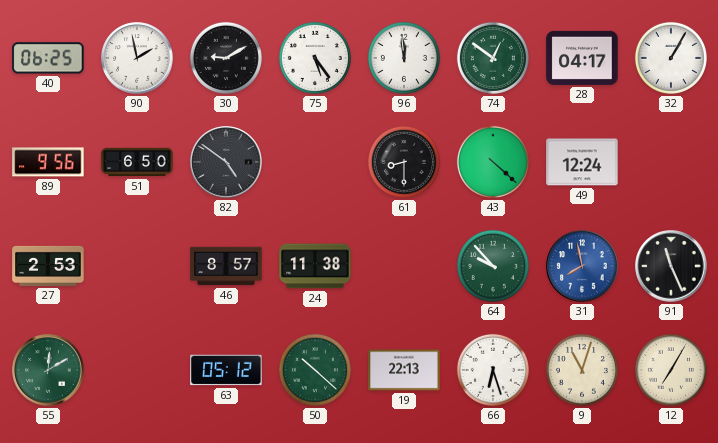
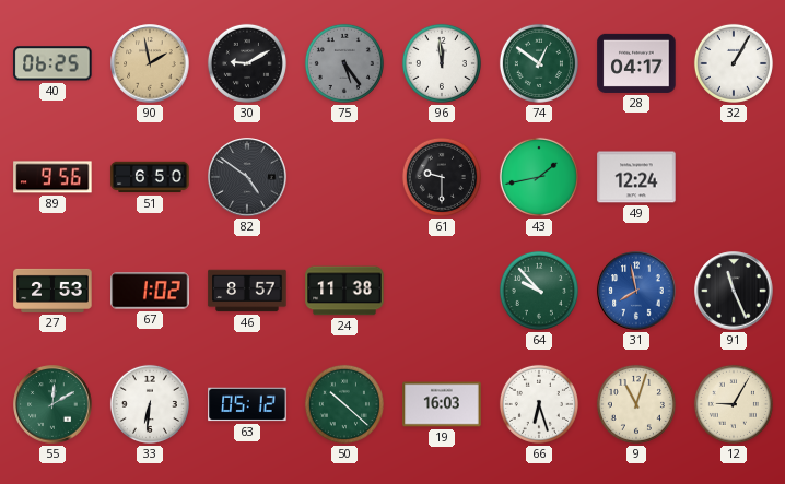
90 dial: white -> champagne
75 dial: white -> grey
61: 8:30 -> 9:30
43: 4:22 -> 1:43
67: none -> 1:02
33: none -> 6:31
19: 22:13 -> 16:03
12: 7:05 -> 9:05
